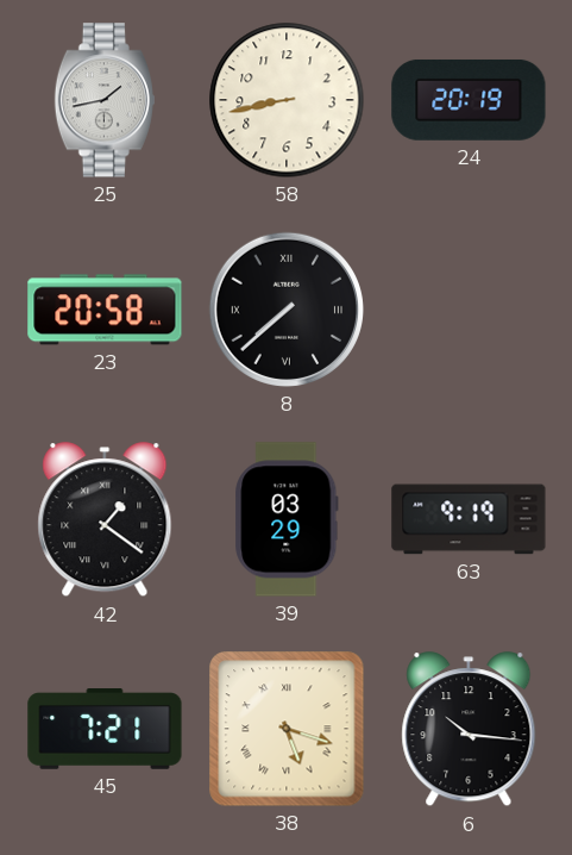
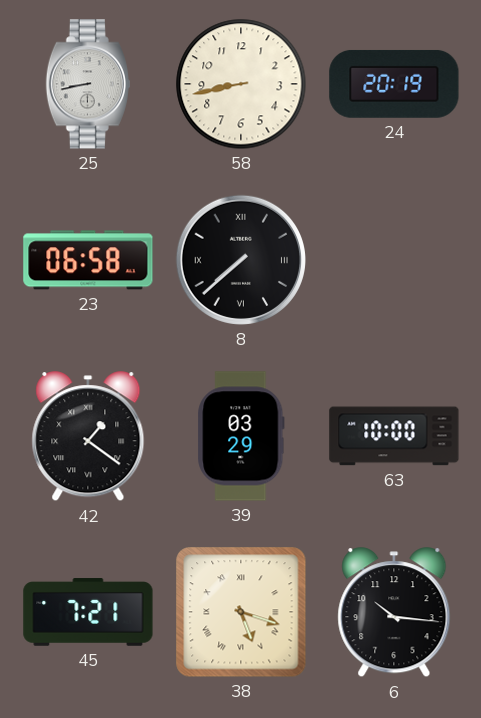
25: 1:43 -> 8:43
23: 20:58 -> 06:58
63: 9:19 -> 10:00
